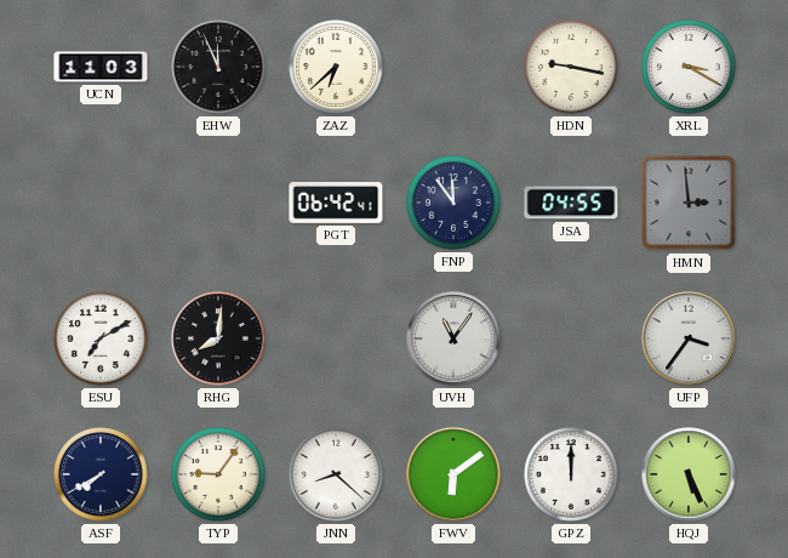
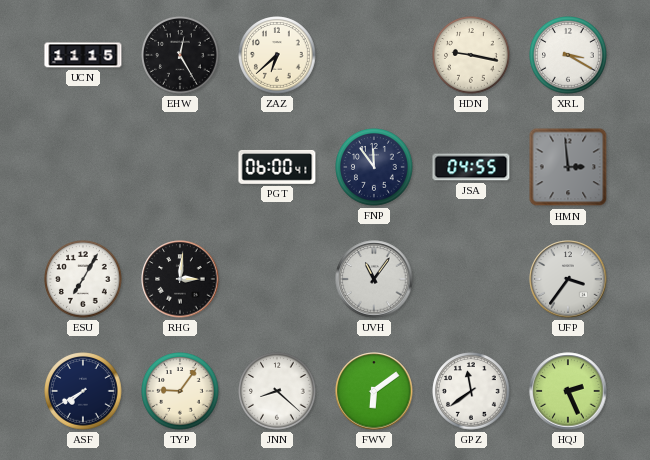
UCN: 11:03 -> 11:15
EHW: 11:56 -> 12:25
PGT: 06:42 -> 06:00
ESU: 7:10 -> 7:05
RHG: 8:01 -> 3:01
GPZ: 12:00 -> 11:39
HQJ: 5:26 -> 2:26
